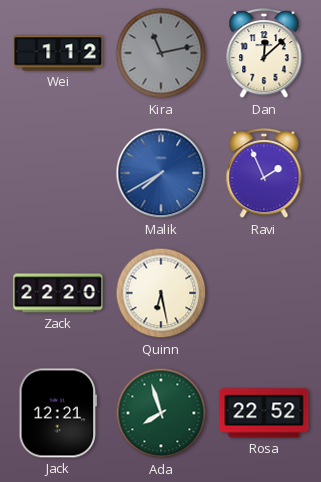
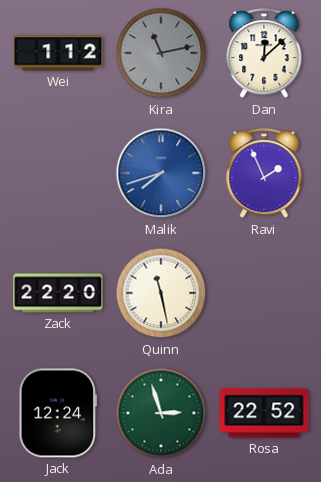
Malik: 7:40 -> 7:42
Quinn: 6:28 -> 11:28
Jack: 12:21 -> 12:24
Ada: 7:57 -> 2:57
